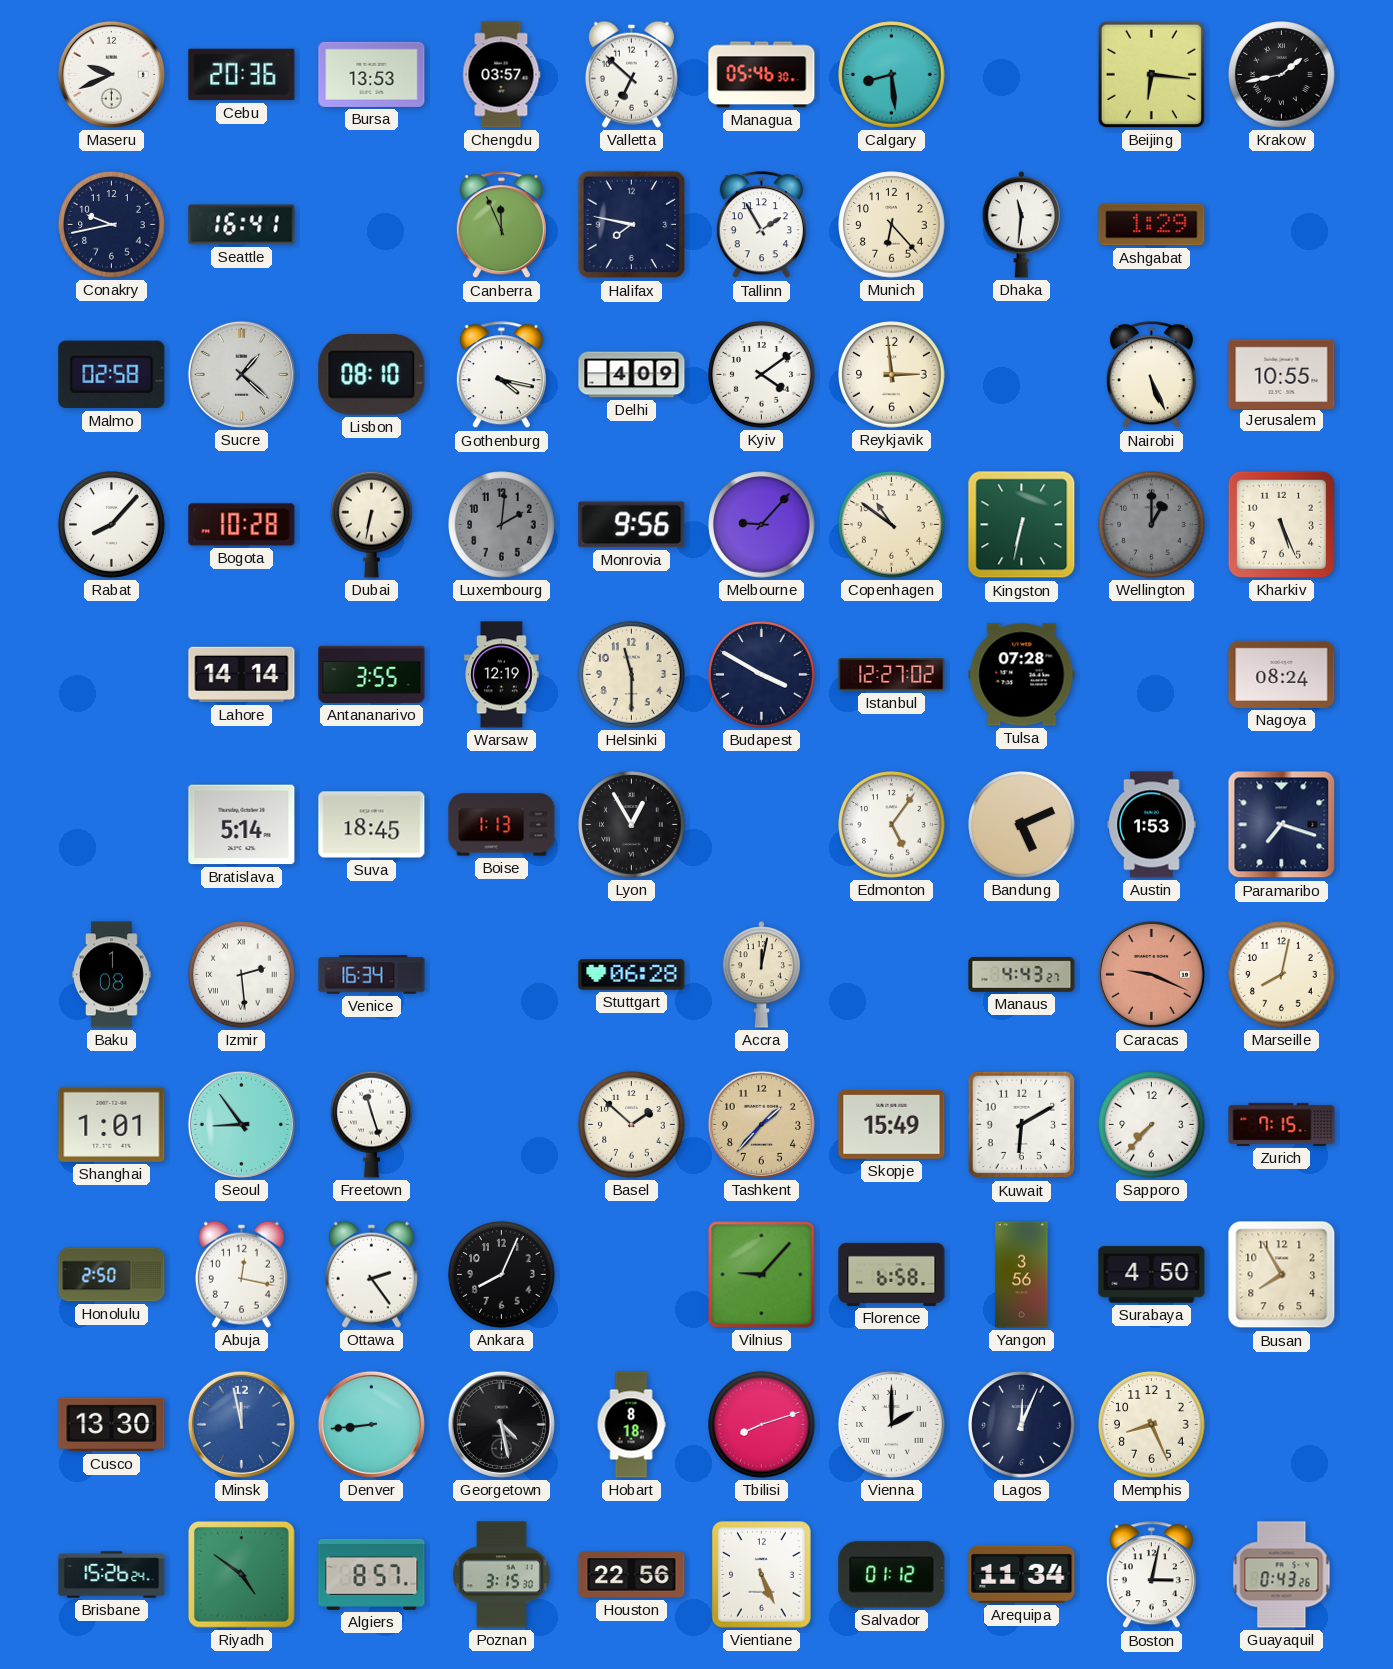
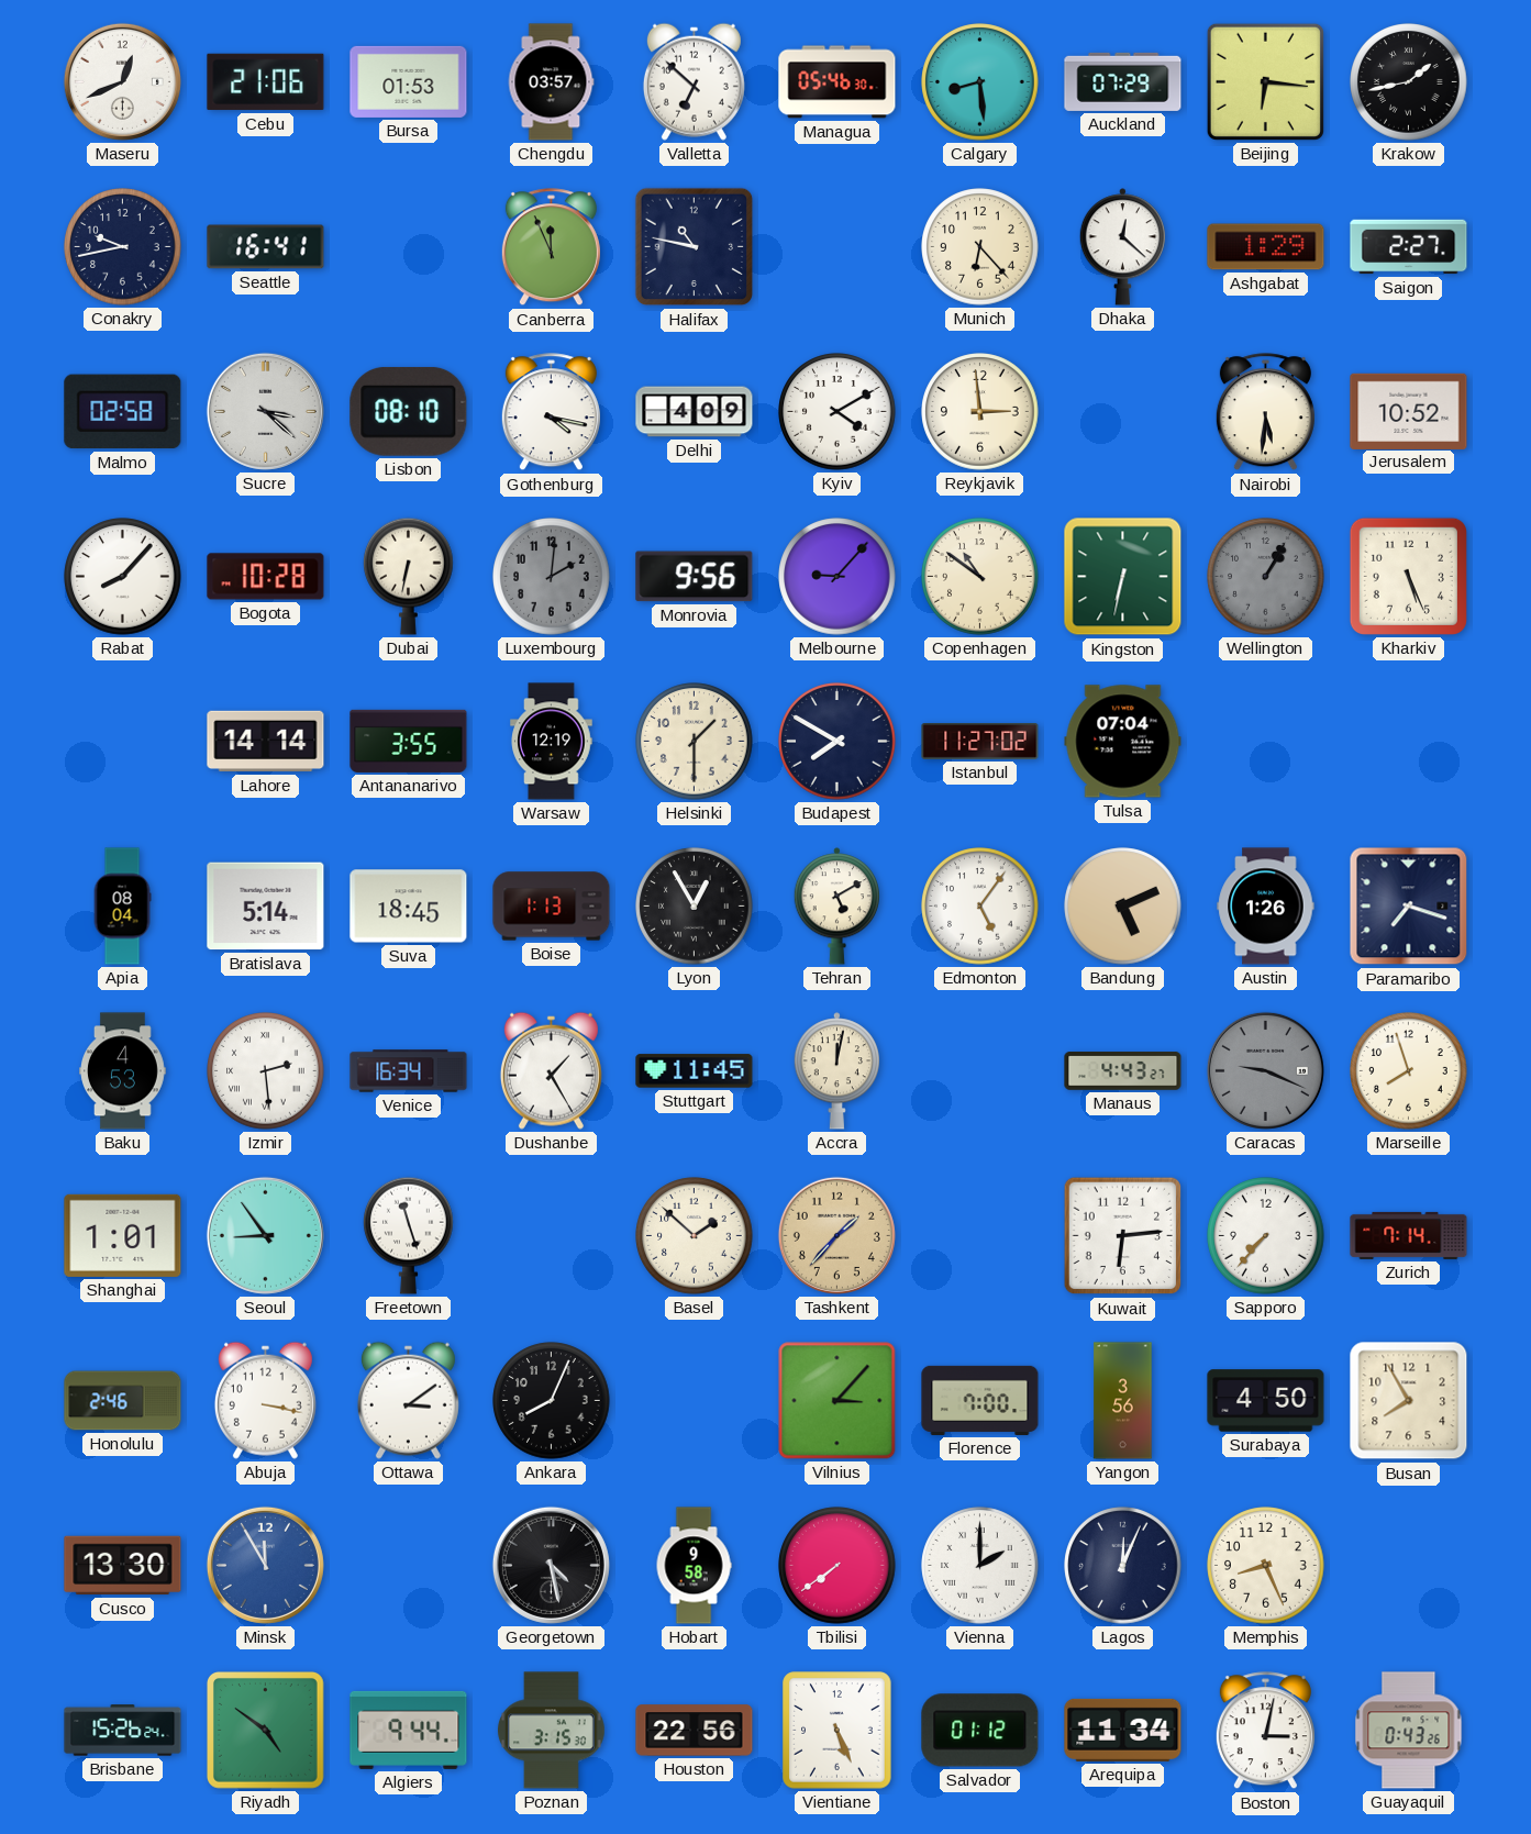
Maseru: 9:41 -> 12:41
Cebu: 20:36 -> 21:06
Bursa: 13:53 -> 01:53
Auckland: none -> 07:29
Halifax: 7:47 -> 10:47
Tallinn: 1:55 -> none
Dhaka: 11:31 -> 12:22
Saigon: none -> 2:27
Sucre: 1:22 -> 3:22
Kyiv: 4:09 -> 4:10
Nairobi: 5:26 -> 5:31
Jerusalem: 10:55 -> 10:52
Wellington: 1:00 -> 1:05
Helsinki: 11:30 -> 1:30
Budapest: 3:50 -> 7:50
Istanbul: 12:27 -> 11:27
Tulsa: 07:28 -> 07:04
Nagoya: 08:24 -> none
Apia: none -> 08:04
Tehran: none -> 5:10
Austin: 1:53 -> 1:26
Baku: 1:08 -> 4:53
Dushanbe: none -> 1:25
Stuttgart: 06:28 -> 11:45
Caracas dial: salmon -> grey
Marseille: 8:02 -> 7:57
Skopje: 15:49 -> none
Kuwait: 6:10 -> 6:14
Zurich: 7:15 -> 7:14
Honolulu: 2:50 -> 2:46
Abuja: 12:17 -> 3:17
Ottawa: 2:24 -> 3:09
Vilnius: 9:07 -> 3:07
Florence: 6:58 -> 7:00
Minsk: 11:58 -> 11:55
Denver: 8:44 -> none
Hobart: 8:18 -> 9:58
Tbilisi: 8:12 -> 7:39
Algiers: 8:57 -> 9:44
